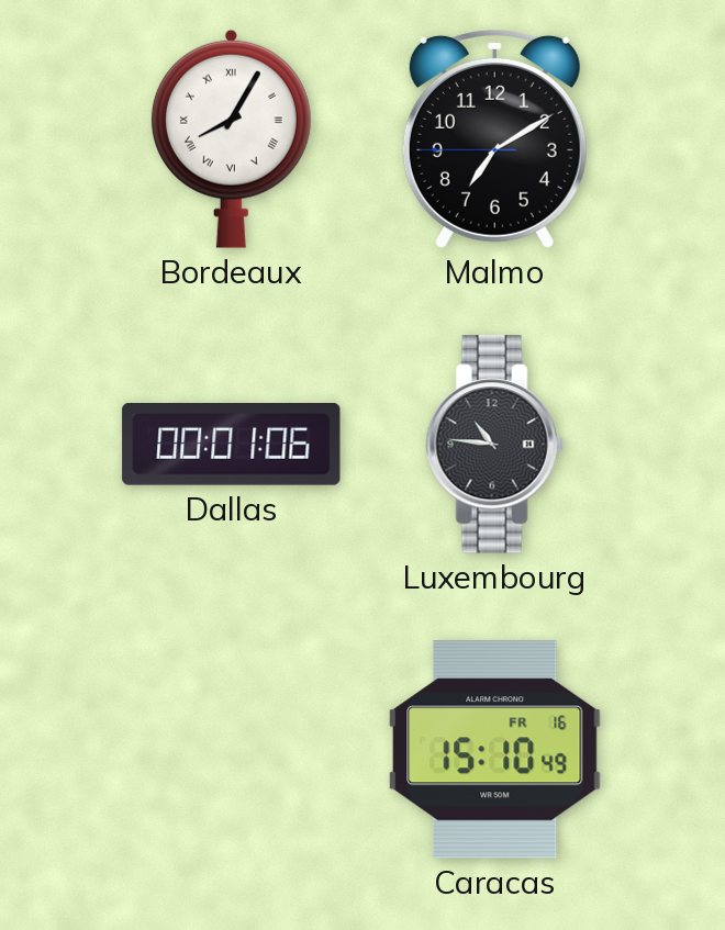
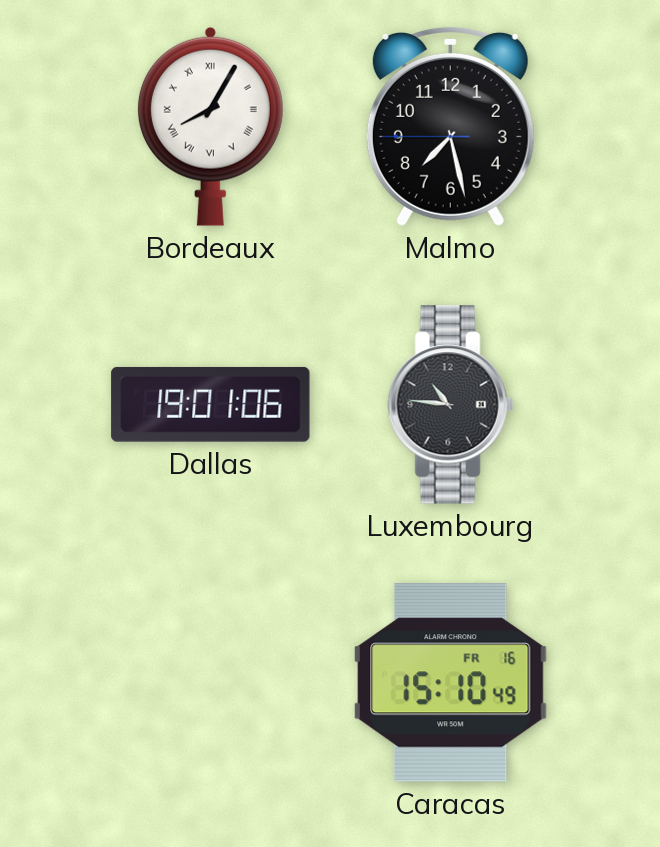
Malmo: 7:09 -> 7:27
Dallas: 00:01 -> 19:01
